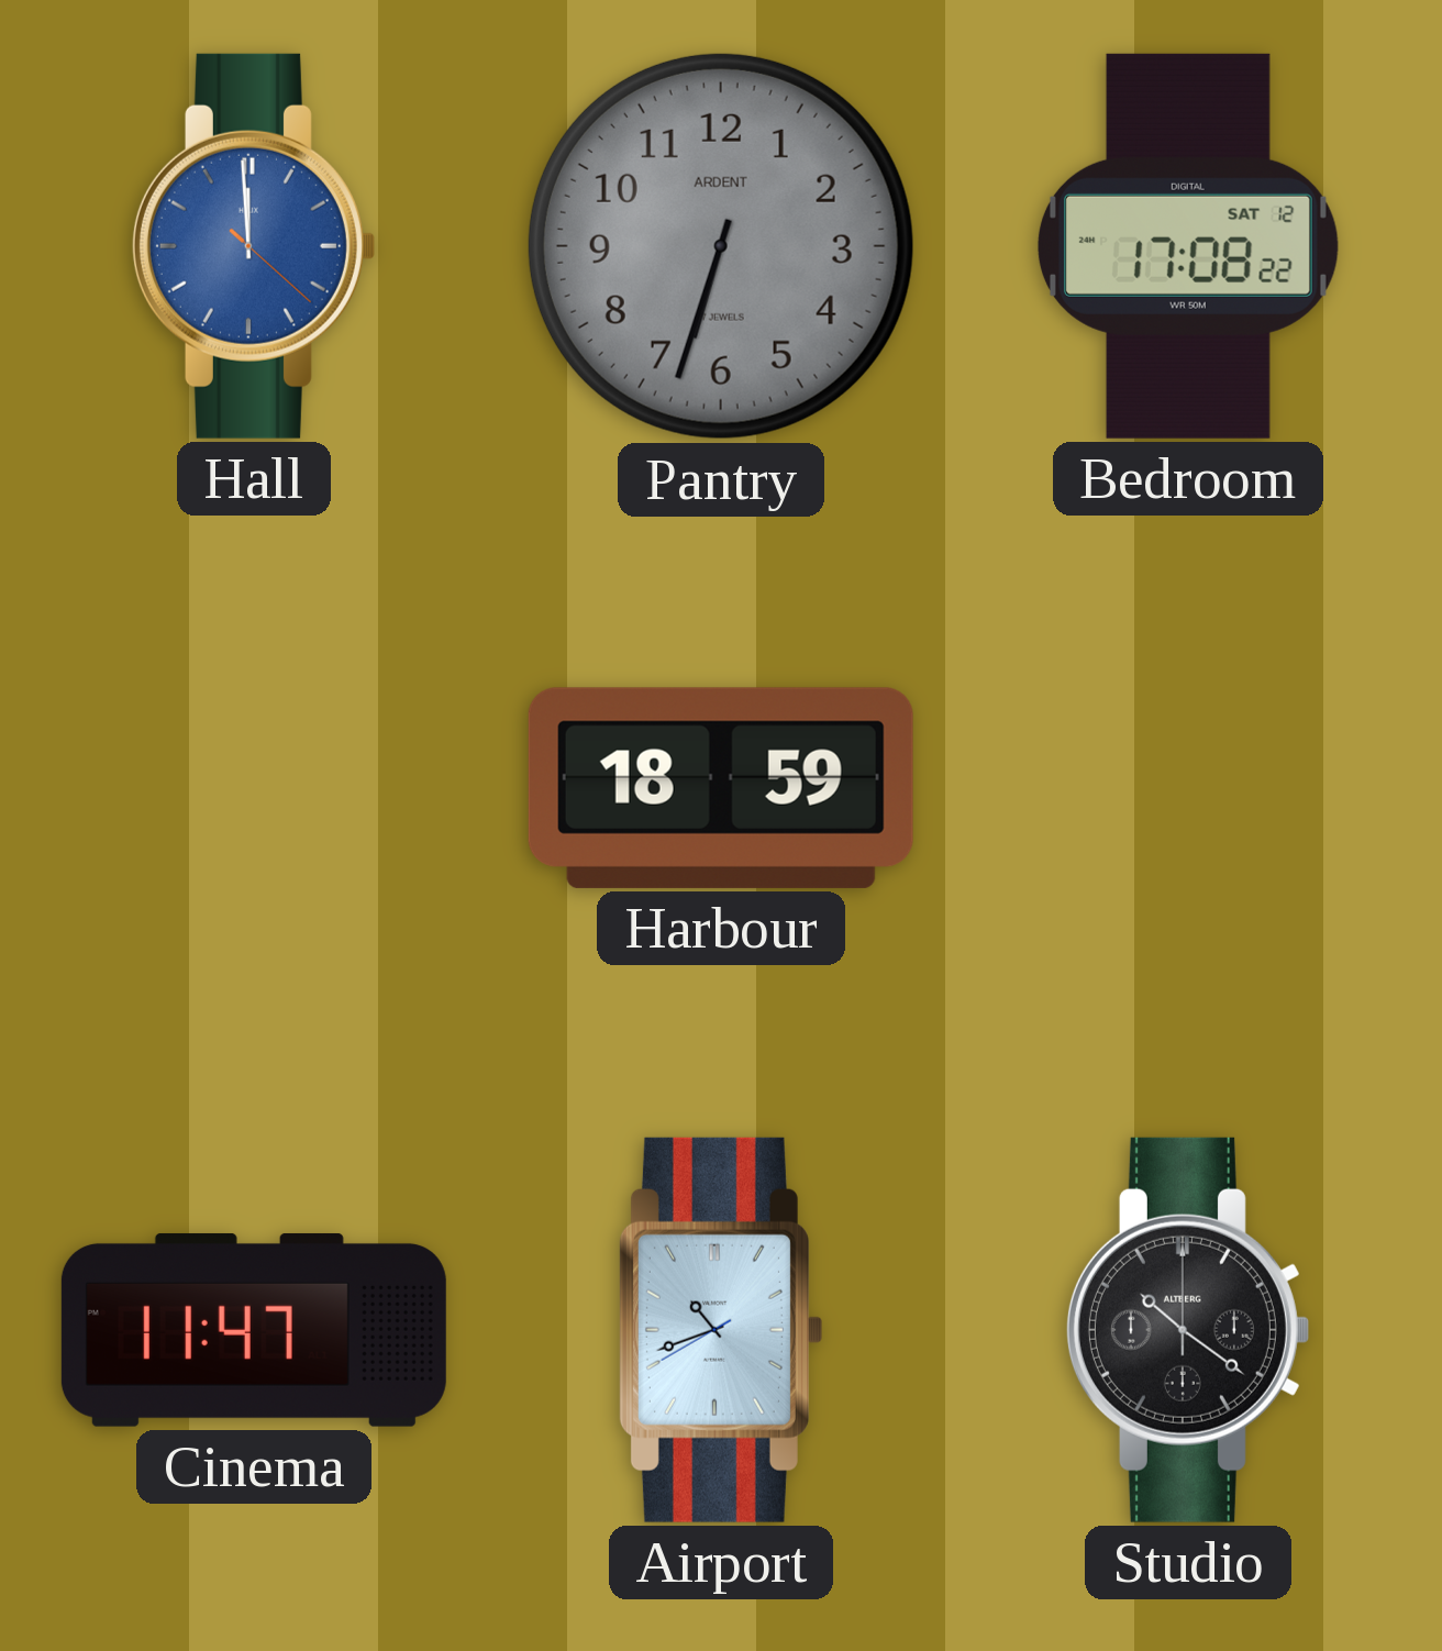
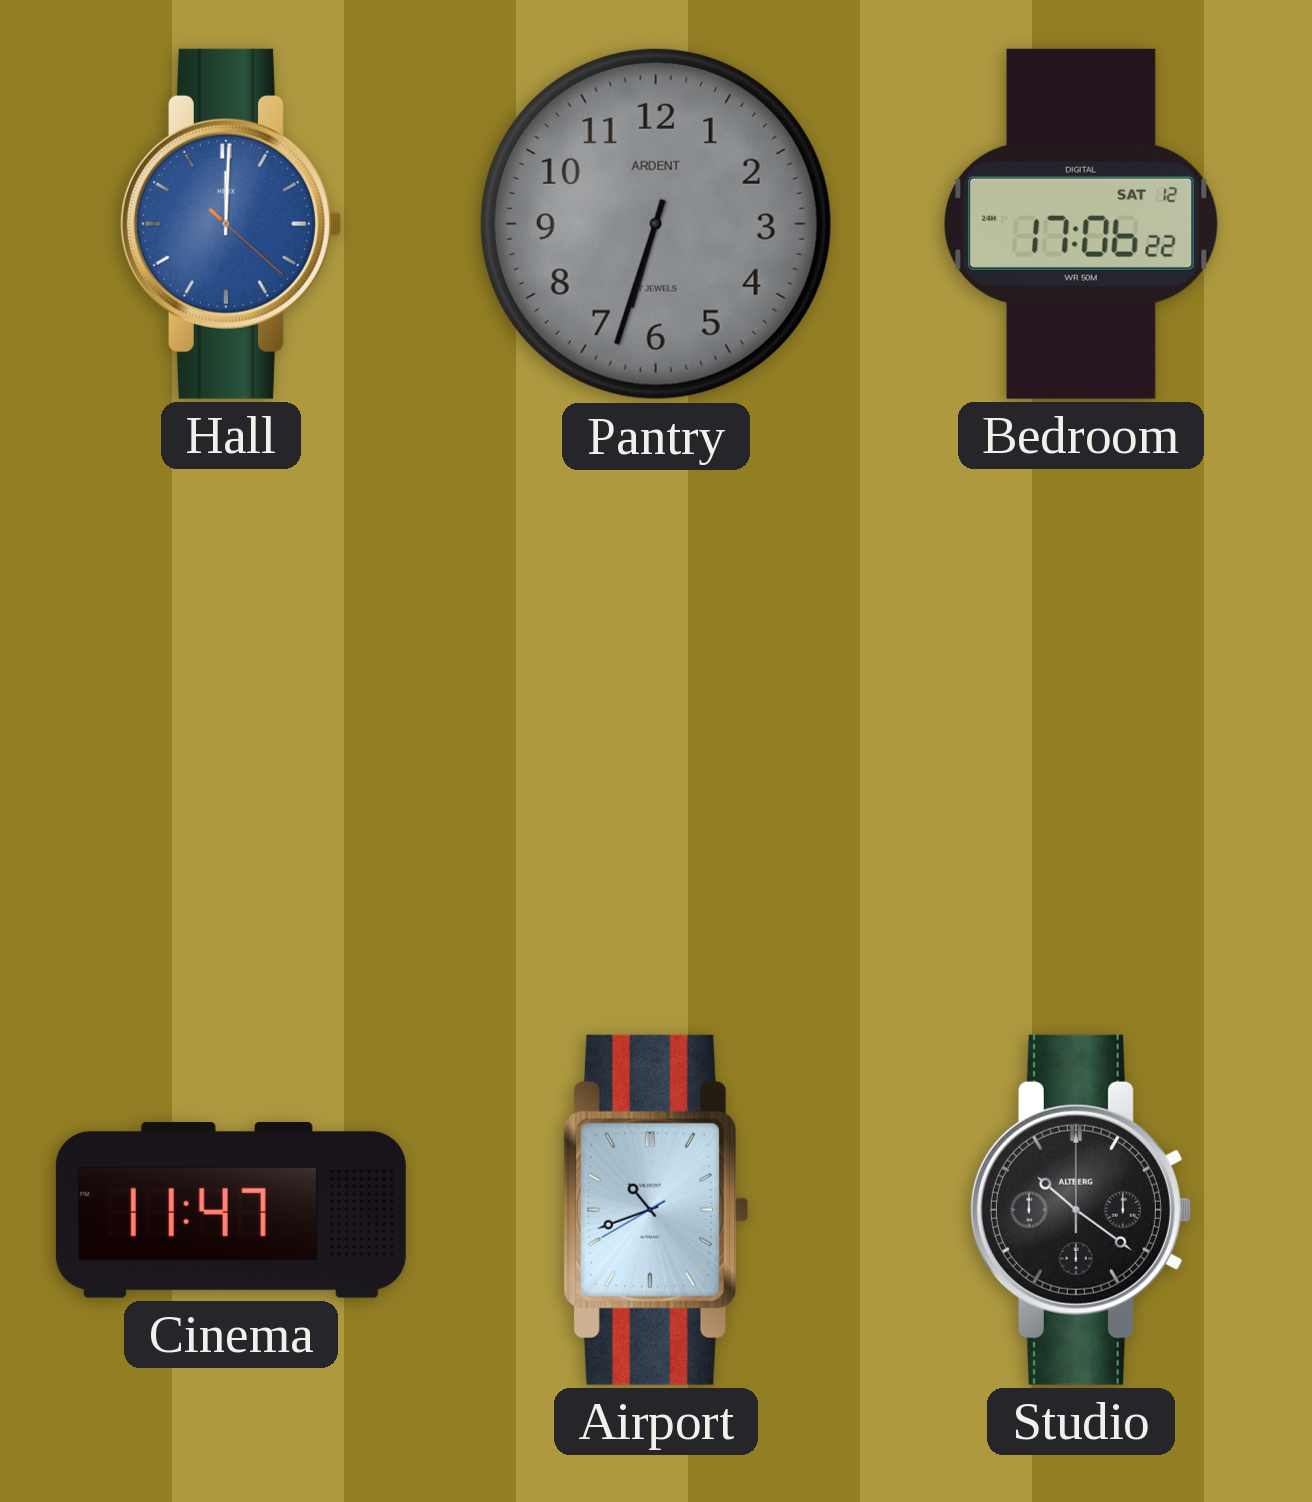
Hall: 11:59 -> 12:00
Bedroom: 17:08 -> 17:06
Harbour: 18:59 -> none
